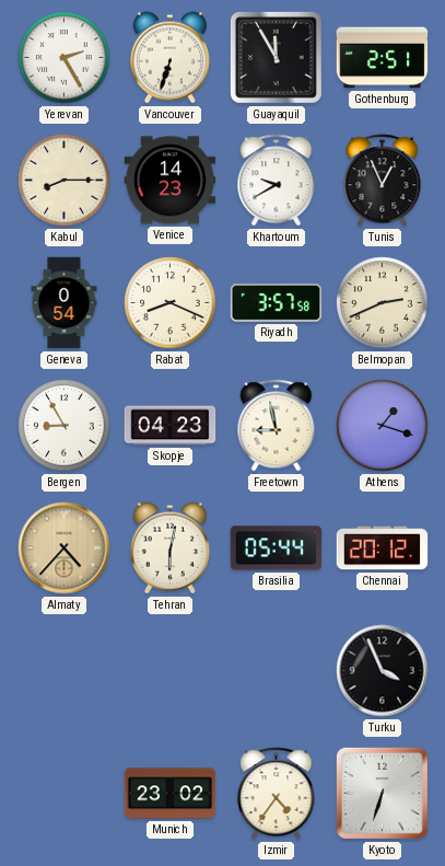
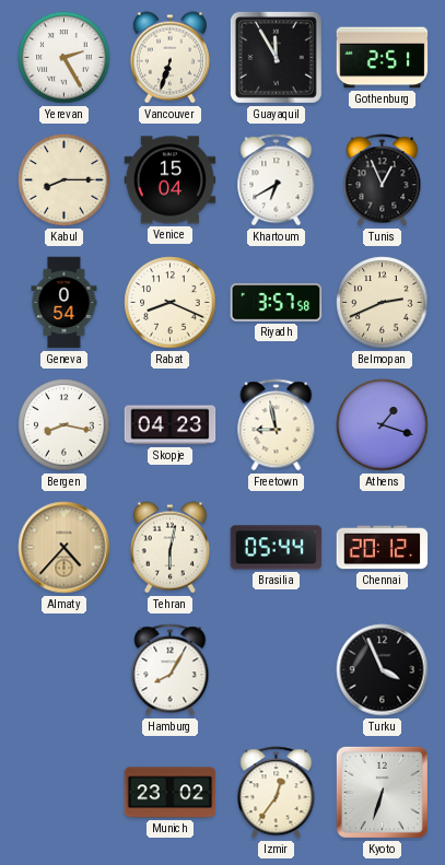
Venice: 14:23 -> 15:04
Khartoum: 9:40 -> 6:40
Bergen: 8:55 -> 8:17
Hamburg: none -> 8:05
Izmir: 4:36 -> 12:36
